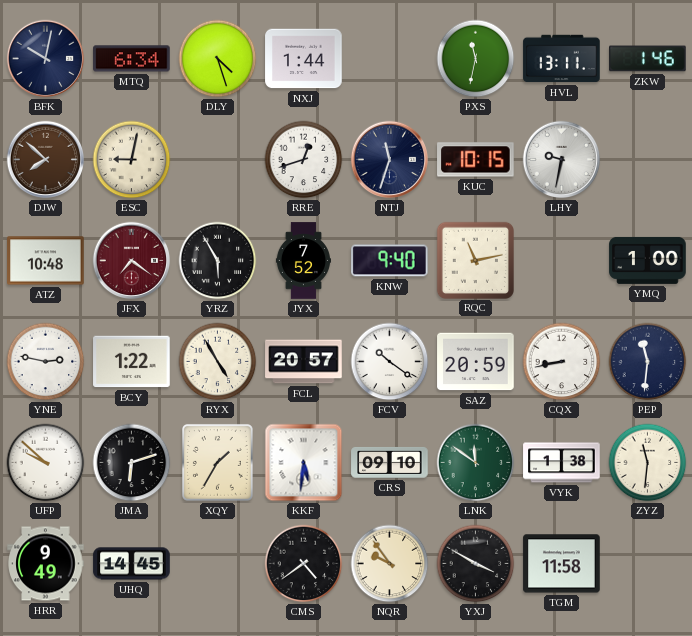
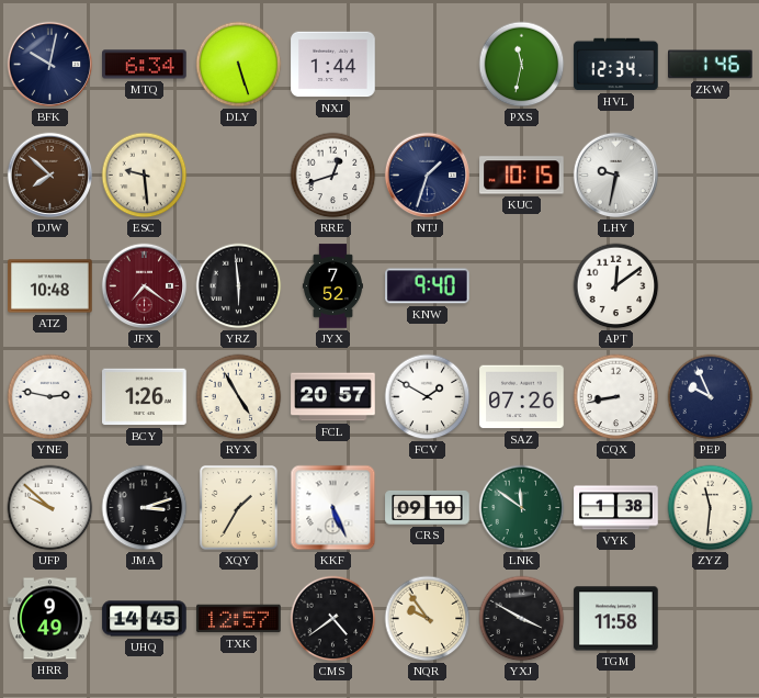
DLY: 4:27 -> 5:27
HVL: 13:11 -> 12:34
ESC: 9:02 -> 9:29
NTJ: 11:33 -> 1:33
YRZ: 5:55 -> 5:59
RQC: 11:13 -> none
APT: none -> 12:09
YMQ: 1:00 -> none
BCY: 1:22 -> 1:26
FCV: 10:21 -> 1:50
SAZ: 20:59 -> 07:26
PEP: 11:31 -> 9:56
JMA: 6:12 -> 3:12
KKF: 5:31 -> 5:26
TXK: none -> 12:57
